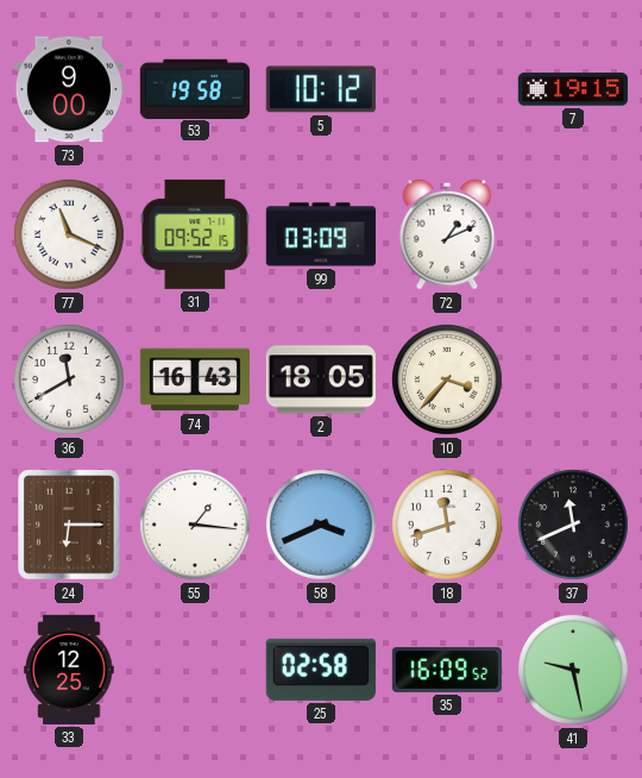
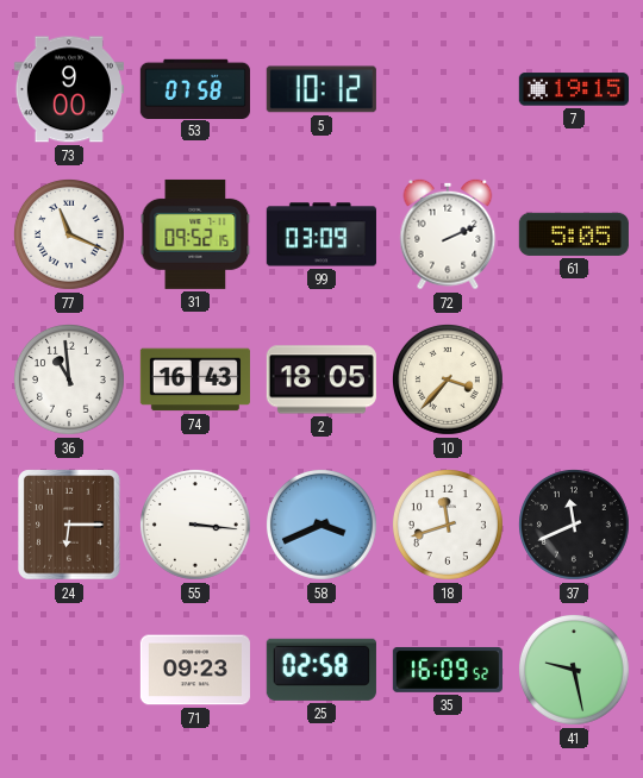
53: 19:58 -> 07:58
72: 1:11 -> 2:11
61: none -> 5:05
36: 11:40 -> 10:59
55: 1:16 -> 3:16
33: 12:25 -> none
71: none -> 09:23
